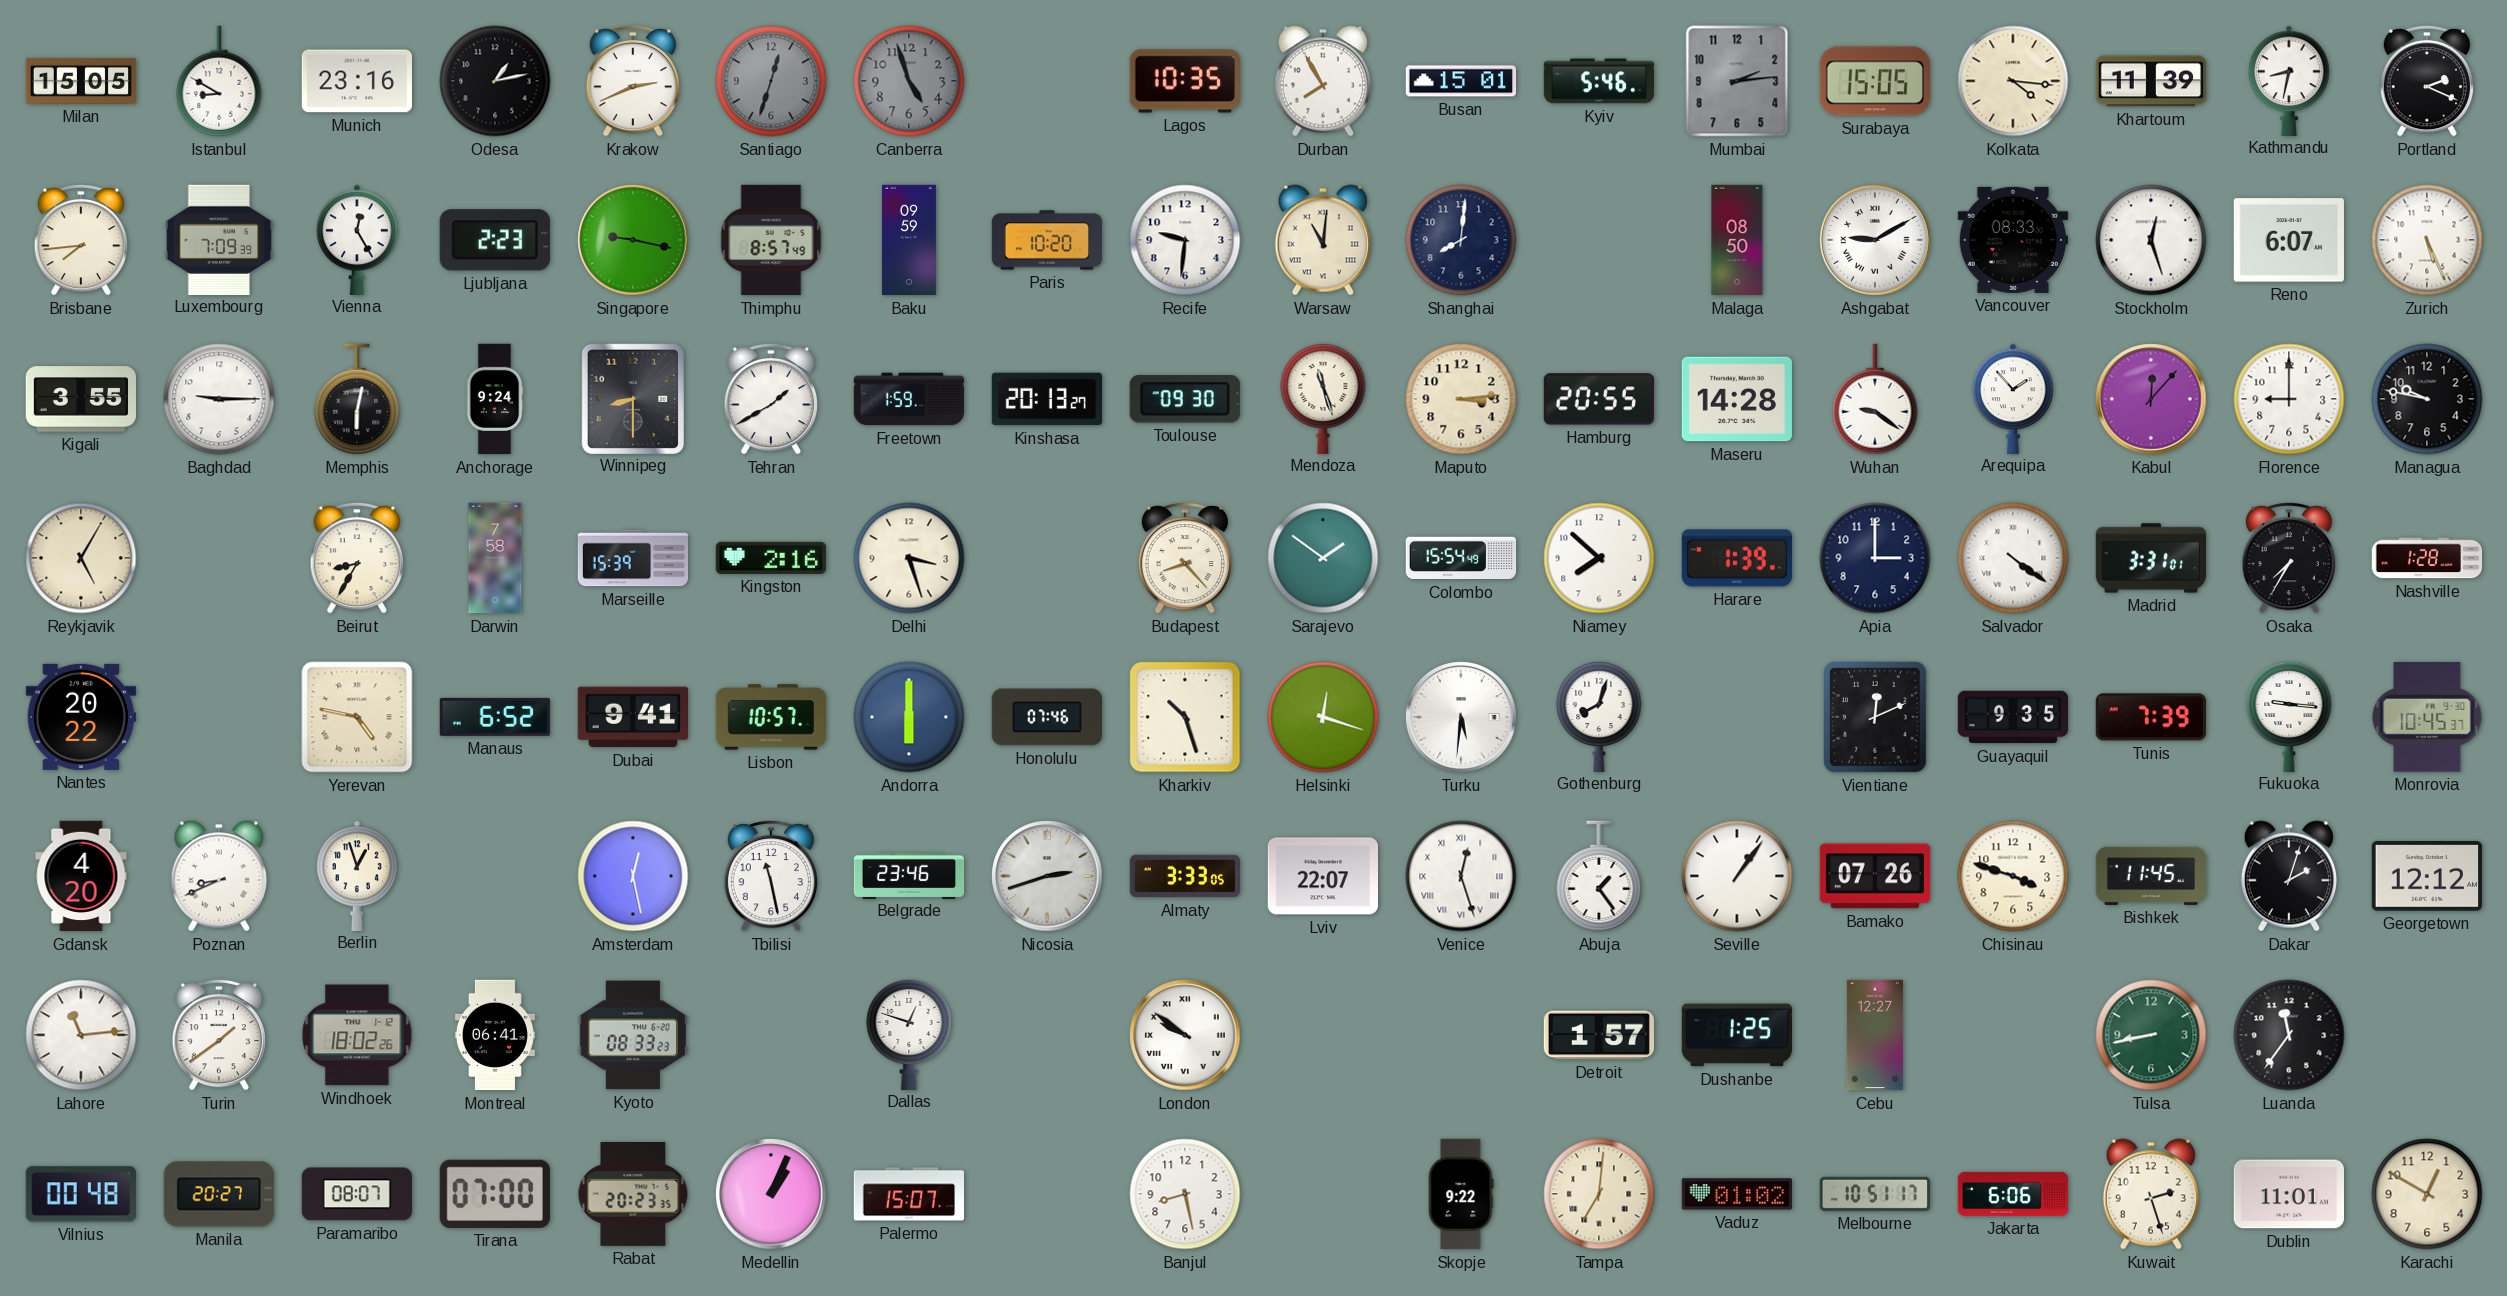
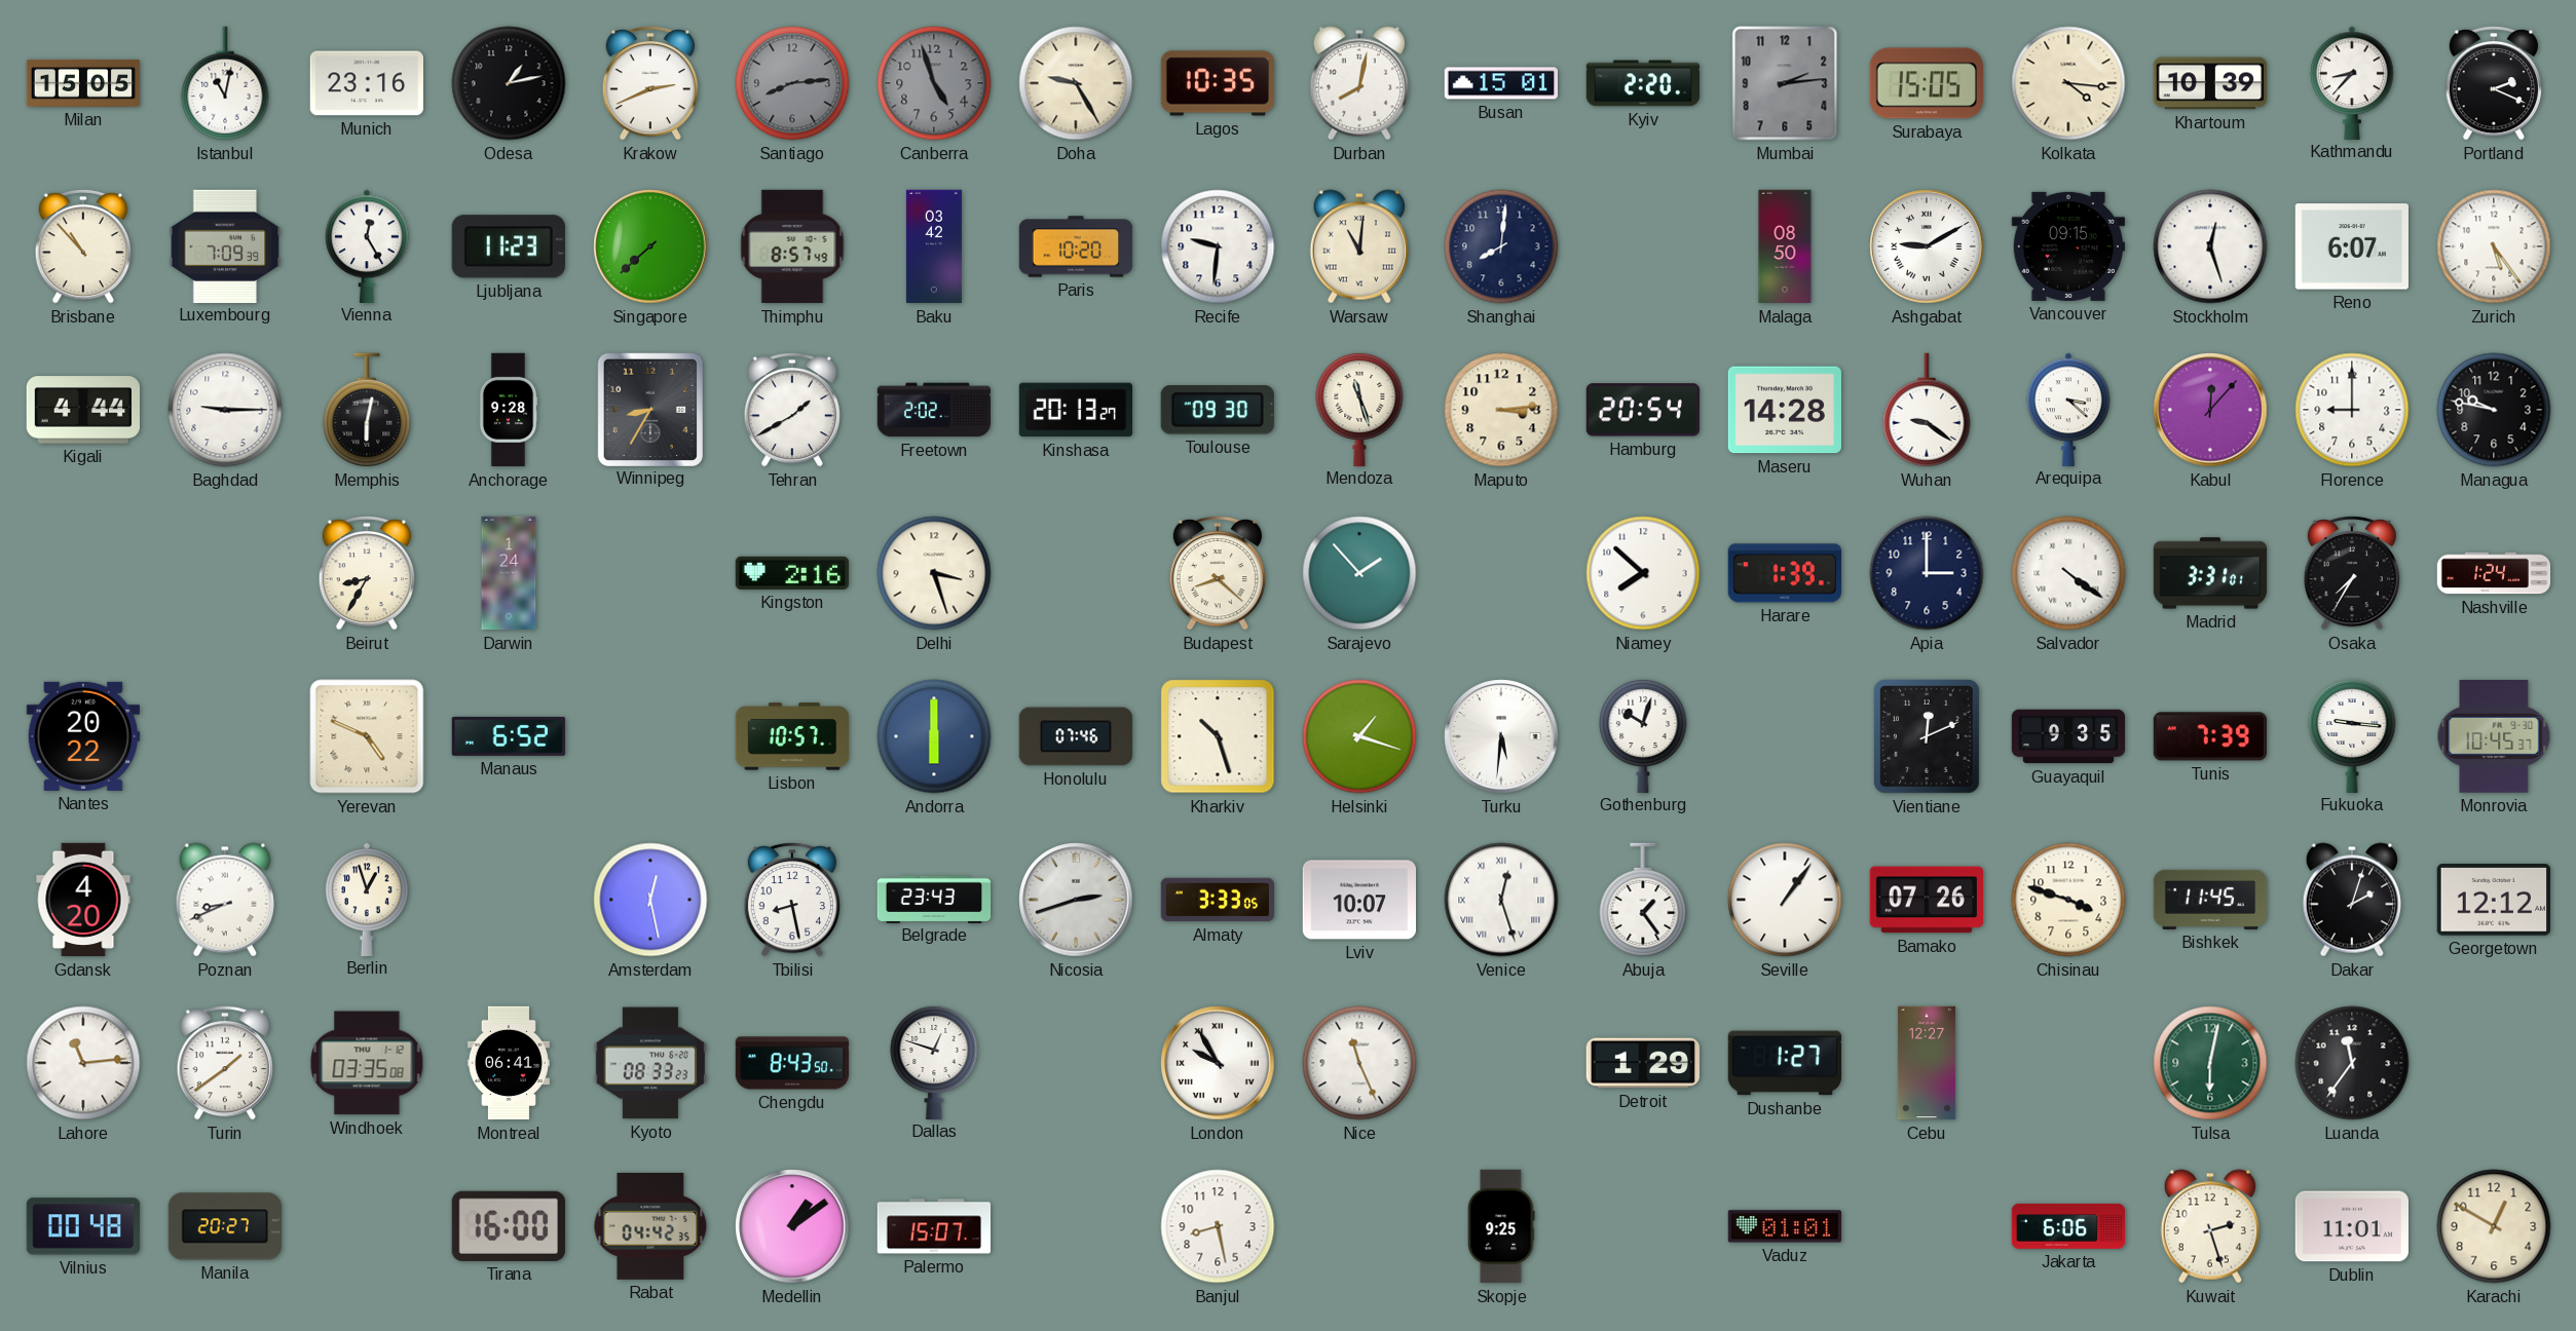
Istanbul: 8:50 -> 11:02
Santiago: 12:33 -> 8:14
Doha: none -> 9:25
Durban: 7:55 -> 8:02
Kyiv: 5:46 -> 2:20
Khartoum: 11:39 -> 10:39
Kathmandu: 8:32 -> 8:37
Brisbane: 7:44 -> 10:53
Ljubljana: 2:23 -> 11:23
Singapore: 9:17 -> 7:38
Baku: 09:59 -> 03:42
Vancouver: 08:33 -> 09:15
Zurich: 5:26 -> 5:24
Kigali: 3:55 -> 4:44
Anchorage: 9:24 -> 9:28
Winnipeg: 8:30 -> 8:35
Freetown: 1:59 -> 2:02
Hamburg: 20:55 -> 20:54
Arequipa: 1:53 -> 3:22
Reykjavik: 5:05 -> none
Darwin: 7:58 -> 1:24
Marseille: 15:39 -> none
Budapest: 8:23 -> 8:22
Sarajevo: 1:51 -> 1:53
Colombo: 15:54 -> none
Nashville: 1:28 -> 1:24
Yerevan: 4:47 -> 4:49
Dubai: 9:41 -> none
Helsinki: 12:18 -> 1:18
Gothenburg: 8:03 -> 10:03
Tbilisi: 11:28 -> 8:28
Belgrade: 23:46 -> 23:43
Lviv: 22:07 -> 10:07
Windhoek: 18:02 -> 03:35
Chengdu: none -> 8:43
London: 9:51 -> 9:55
Nice: none -> 11:26
Detroit: 1:57 -> 1:29
Dushanbe: 1:25 -> 1:27
Tulsa: 8:43 -> 6:02
Paramaribo: 08:07 -> none
Tirana: 07:00 -> 16:00
Rabat: 20:23 -> 04:42
Medellin: 1:04 -> 1:09
Skopje: 9:22 -> 9:25
Tampa: 7:01 -> none
Vaduz: 01:02 -> 01:01
Melbourne: 10:51 -> none
